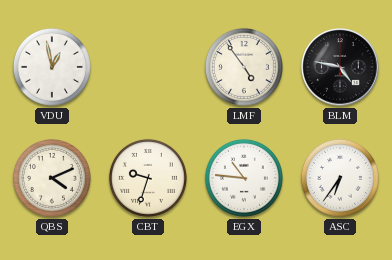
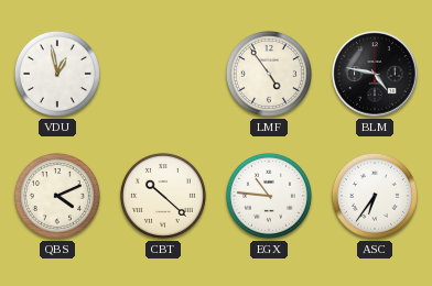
CBT: 9:33 -> 10:22
